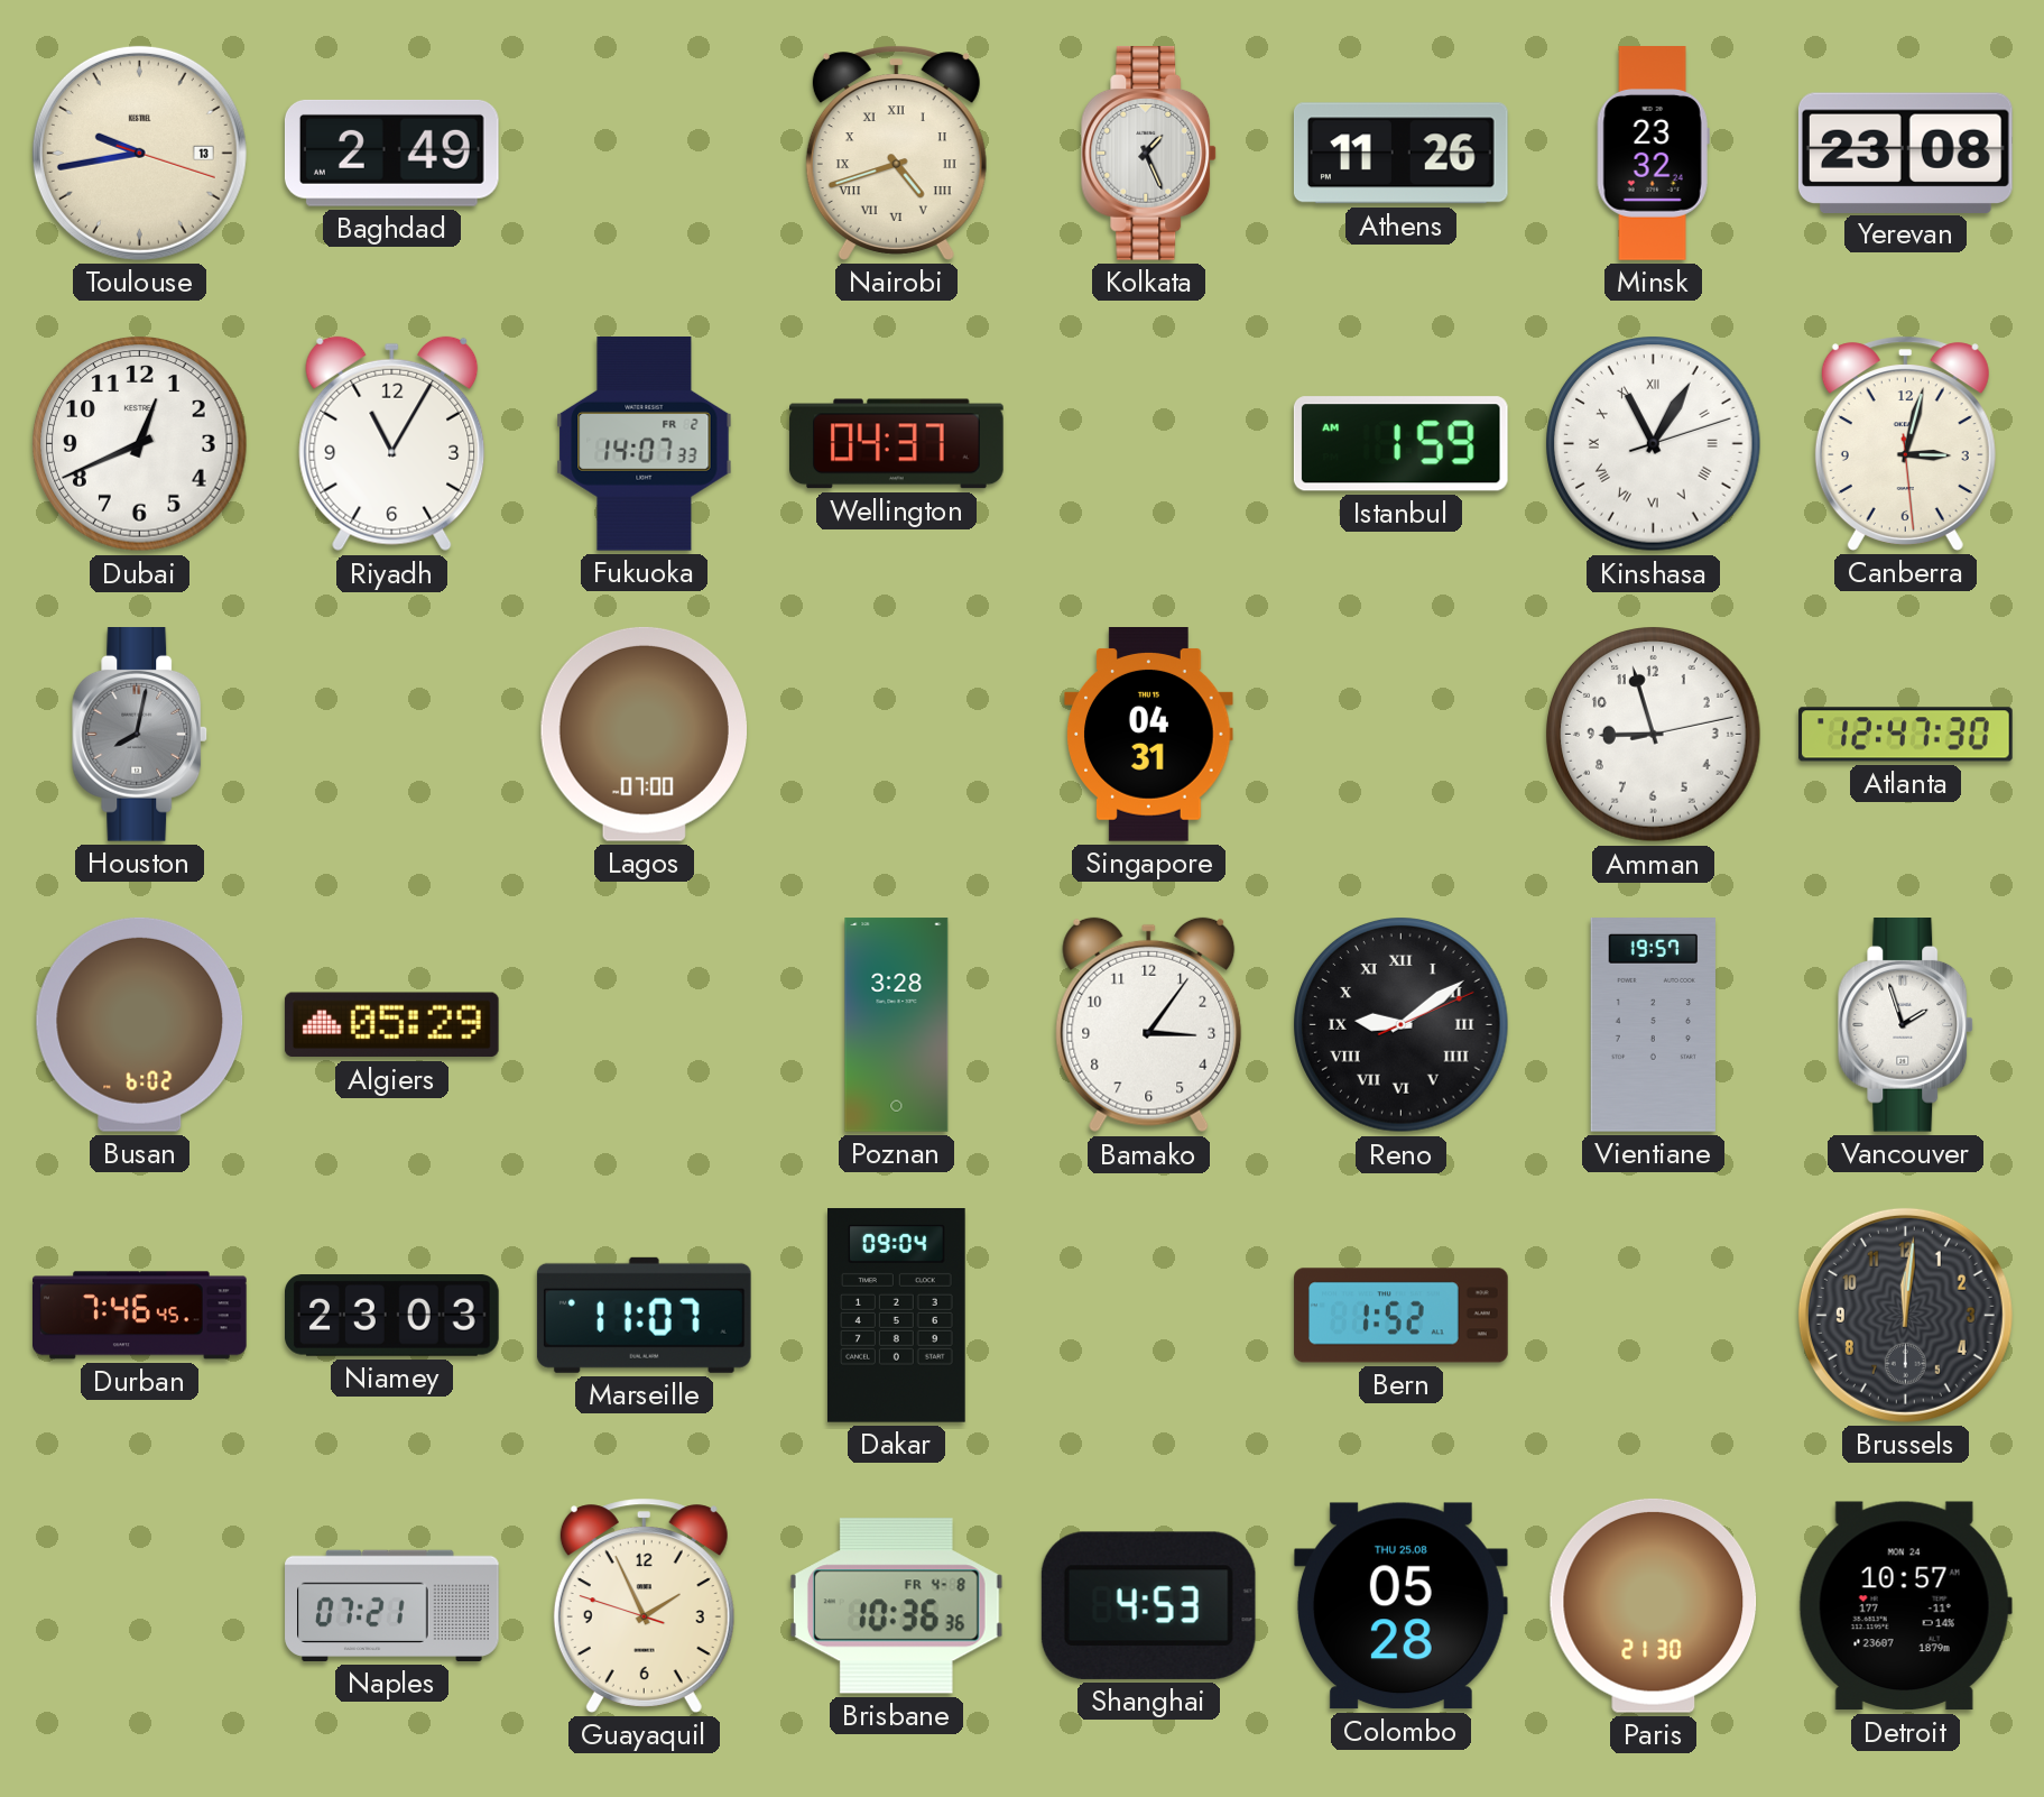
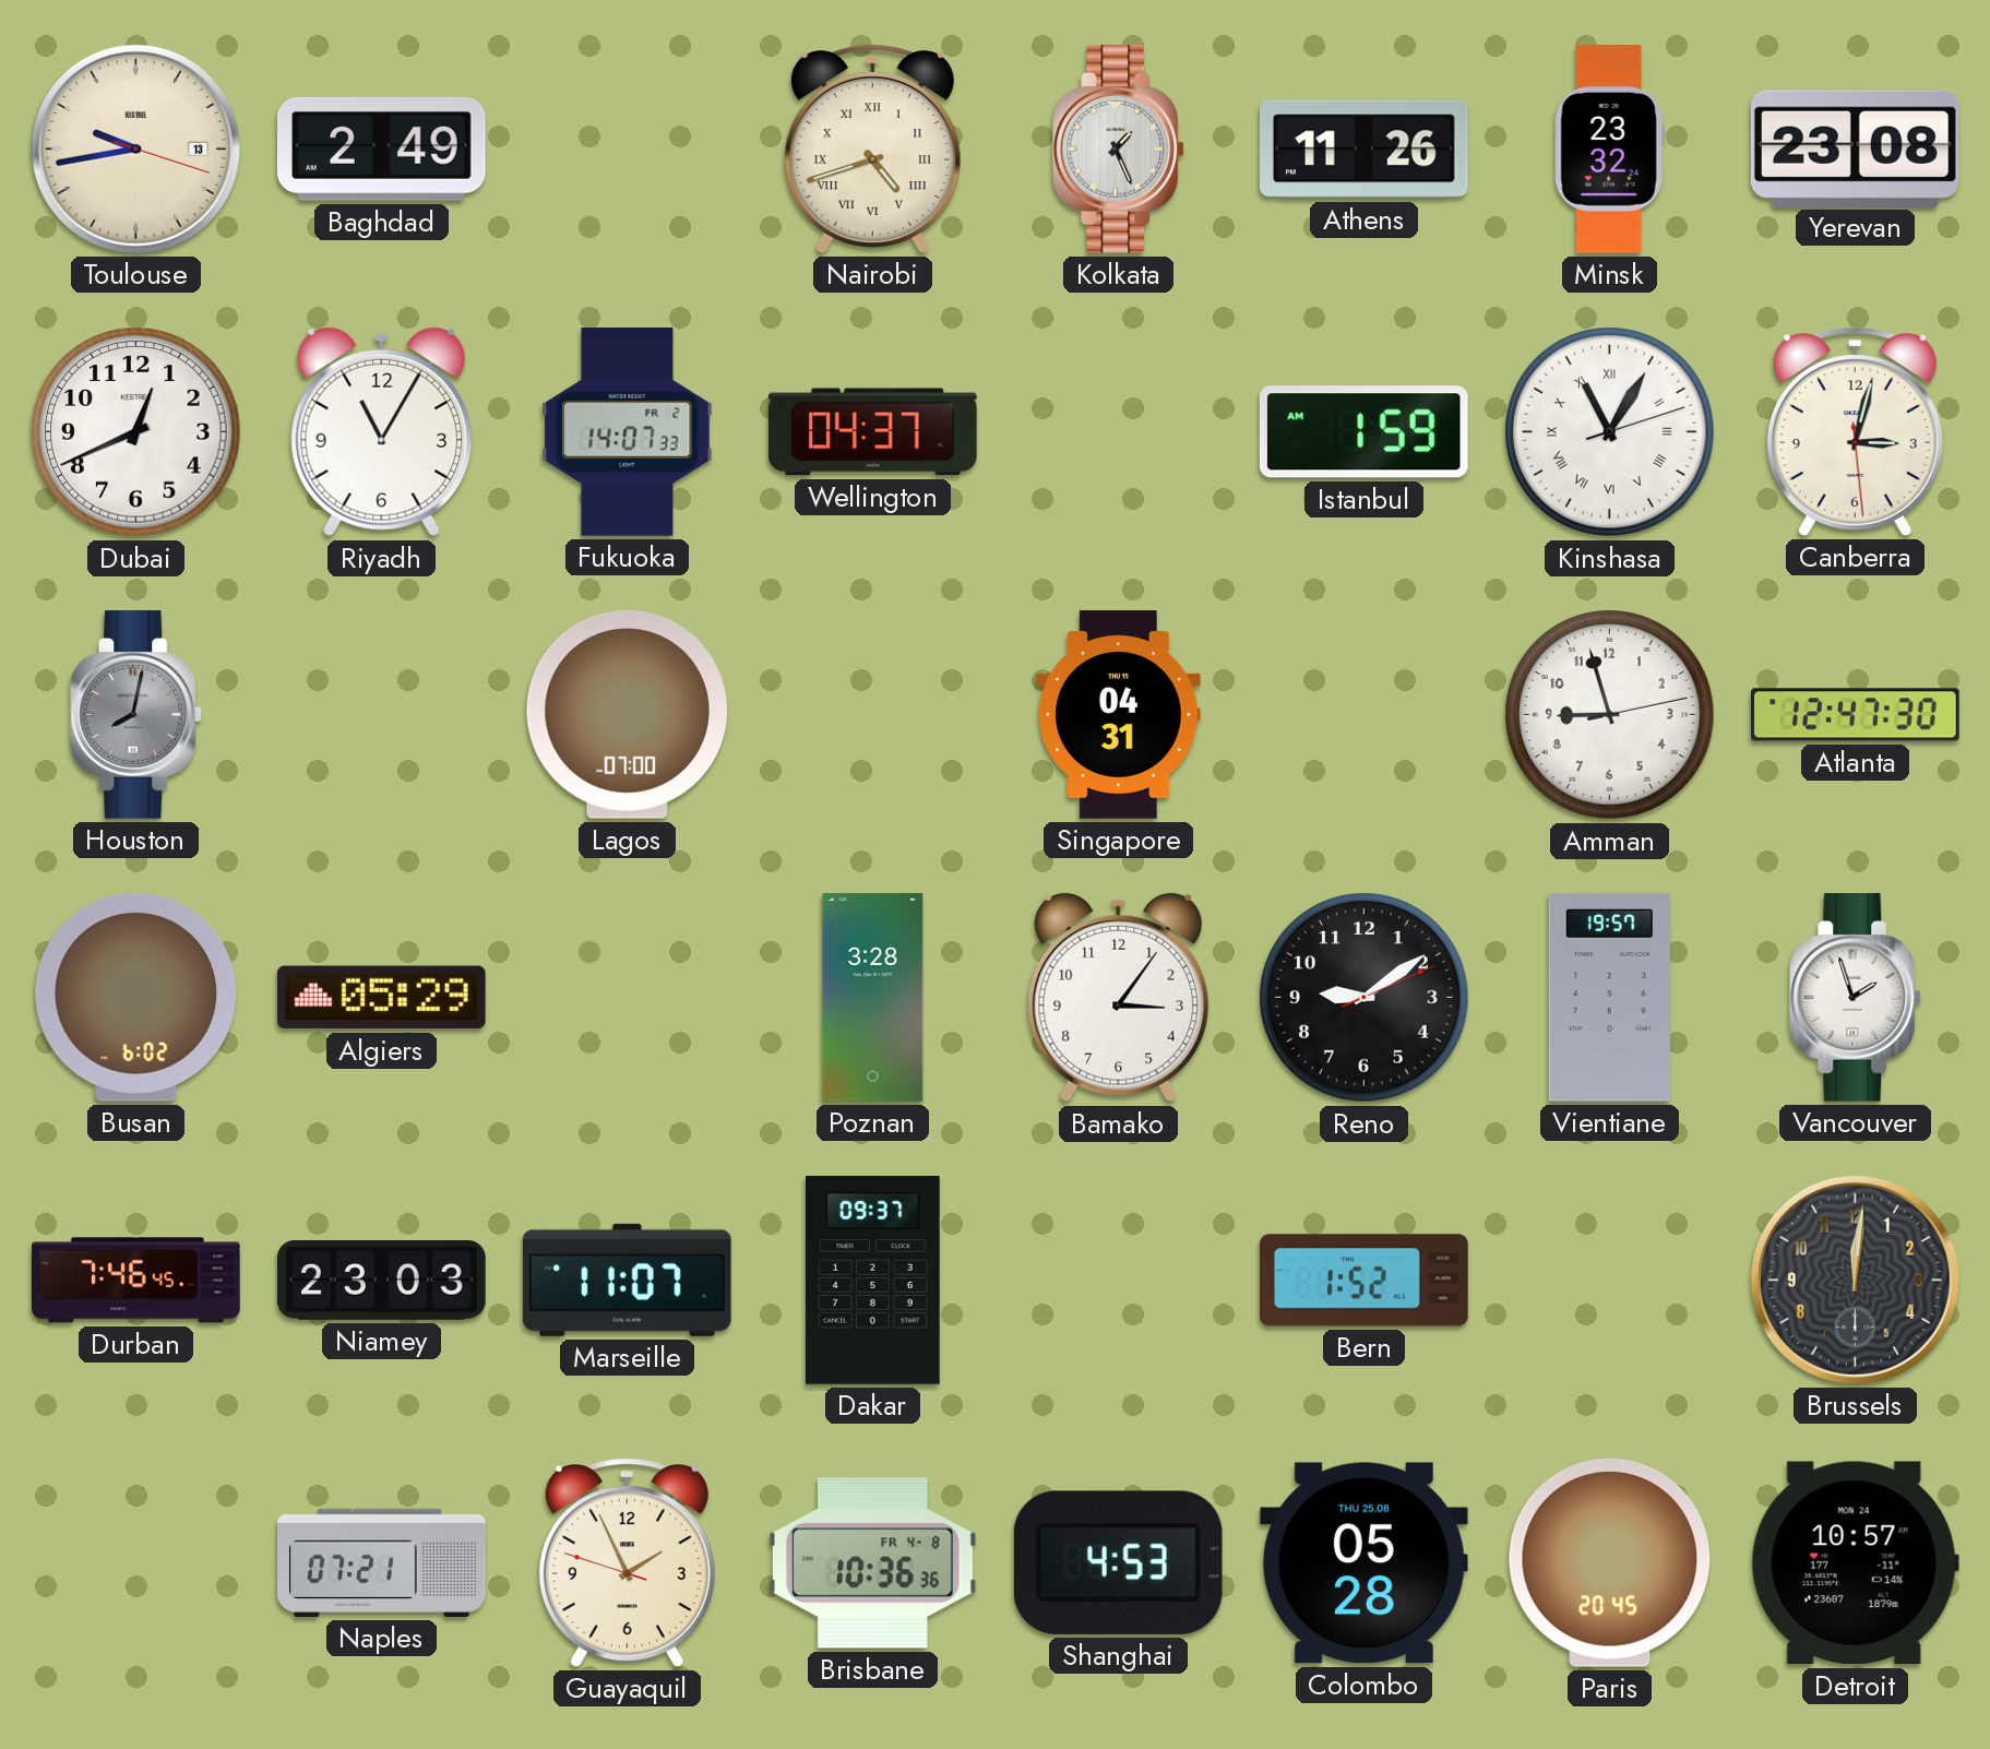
Reno numerals: Roman -> Arabic
Dakar: 09:04 -> 09:37
Paris: 21:30 -> 20:45
